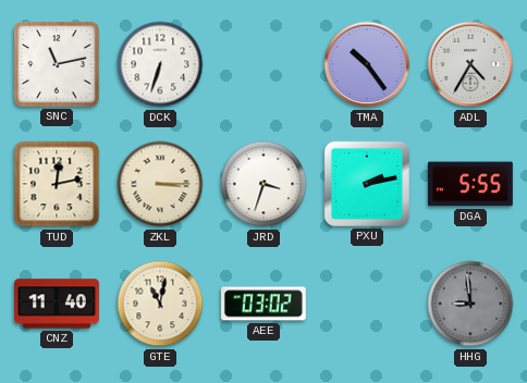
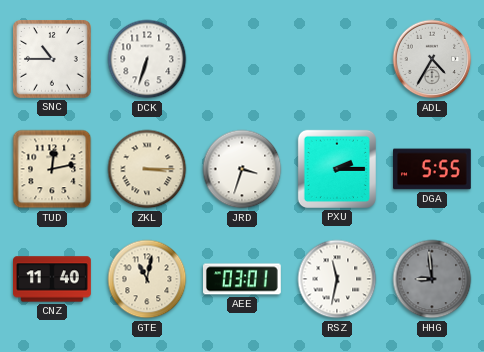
SNC: 11:13 -> 10:45
TMA: 10:24 -> none
PXU: 2:13 -> 2:15
AEE: 03:02 -> 03:01
RSZ: none -> 11:32
